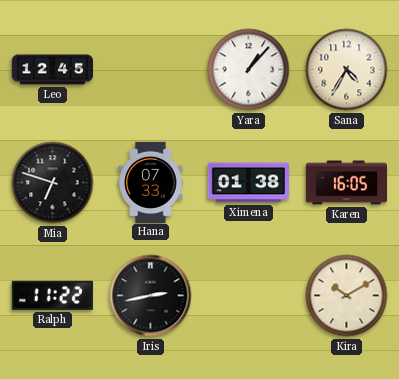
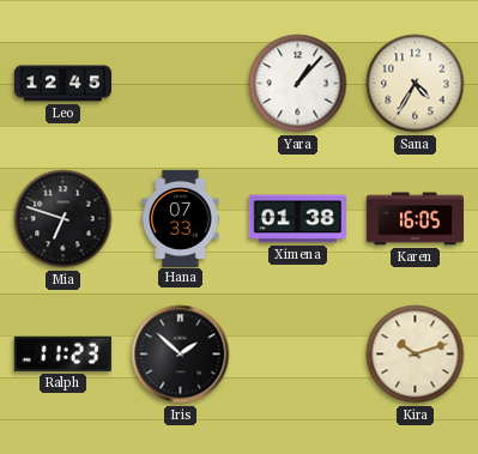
Ralph: 11:22 -> 11:23
Iris: 2:43 -> 1:52
Kira: 10:10 -> 10:12
